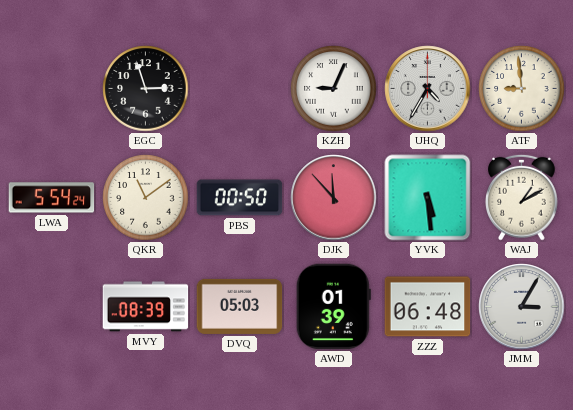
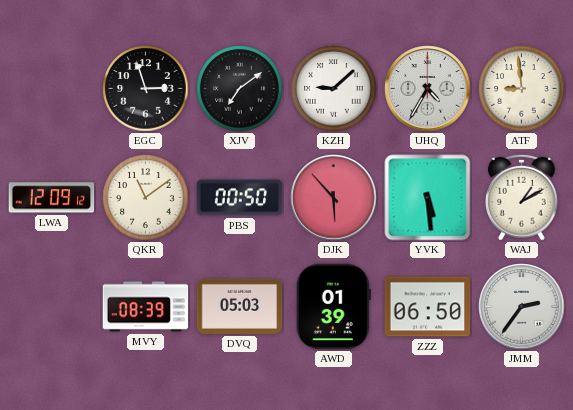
XJV: none -> 7:09
KZH: 9:04 -> 9:08
LWA: 5:54 -> 12:09
DJK: 11:53 -> 5:53
ZZZ: 06:48 -> 06:50
JMM: 3:05 -> 2:36
